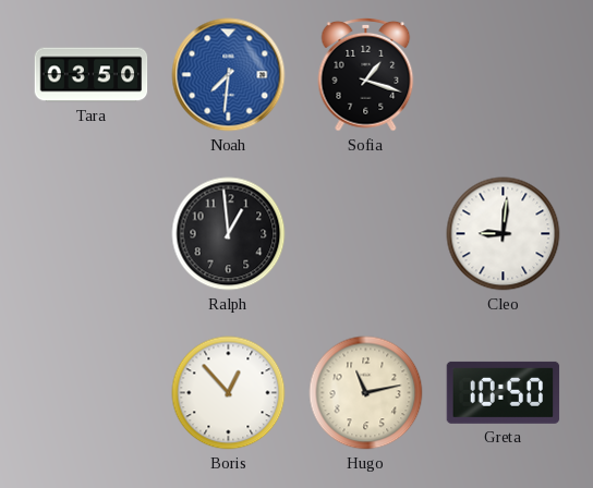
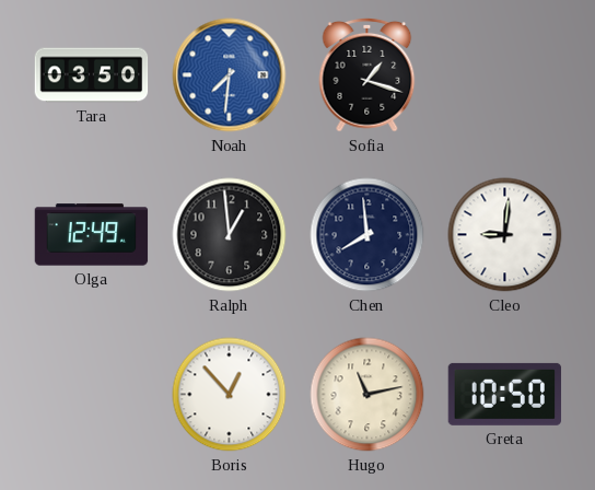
Olga: none -> 12:49
Chen: none -> 7:59
